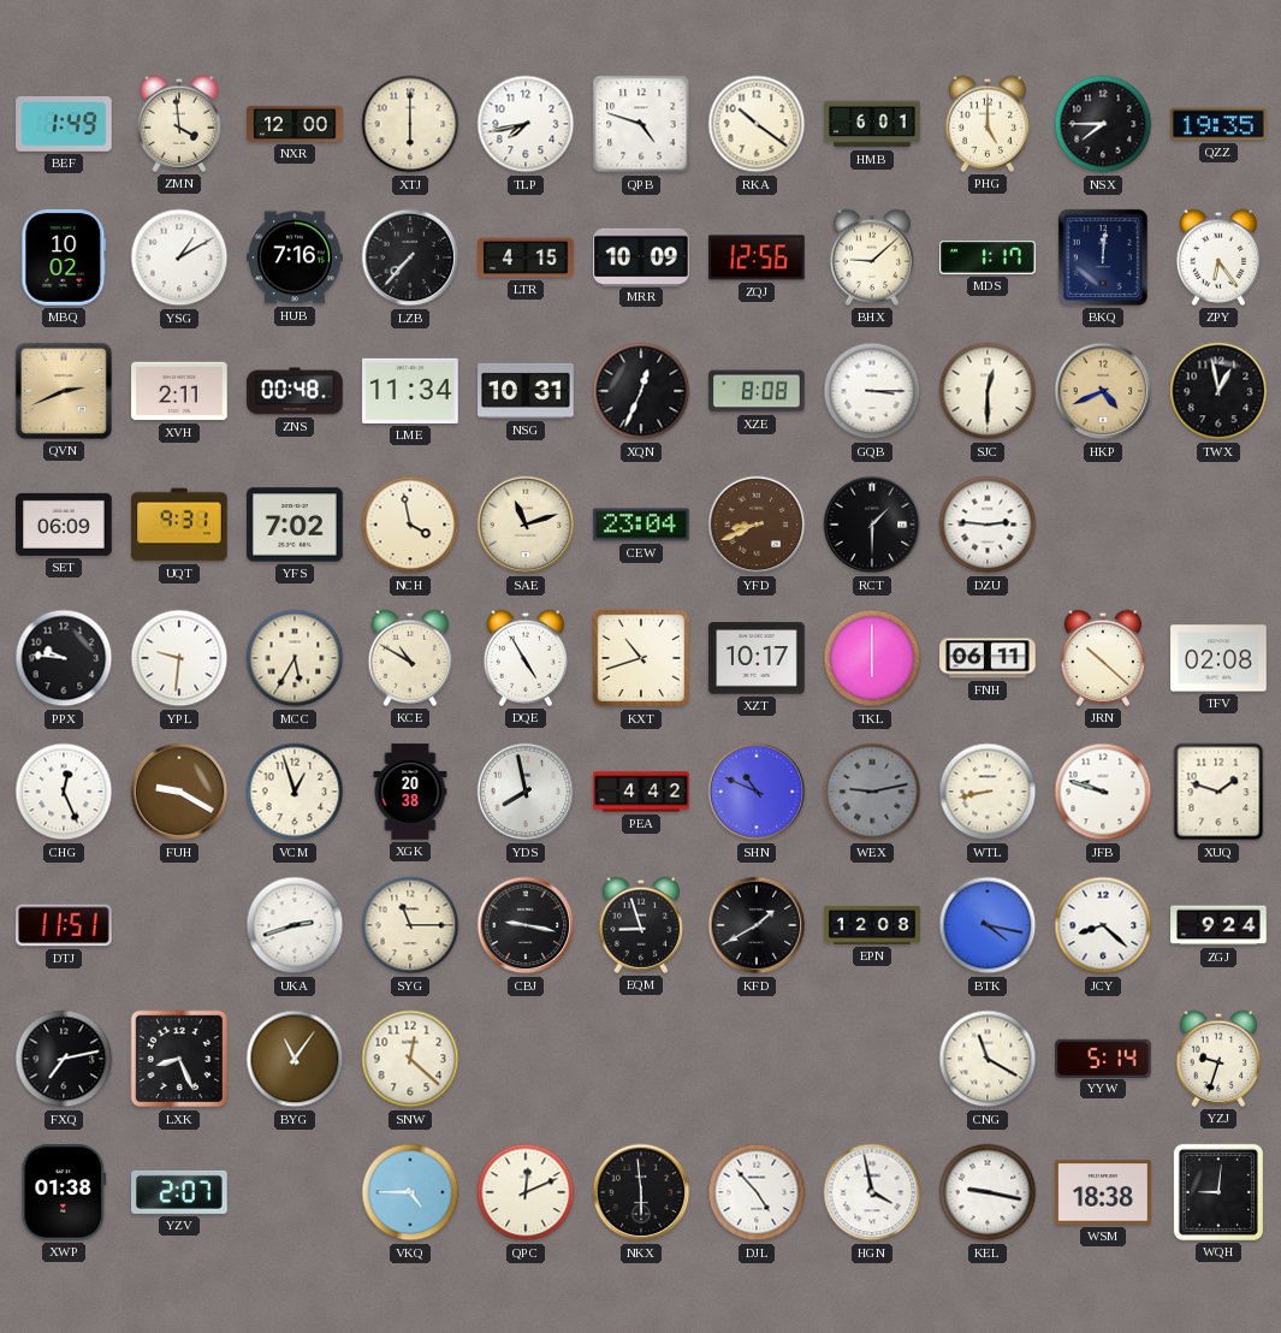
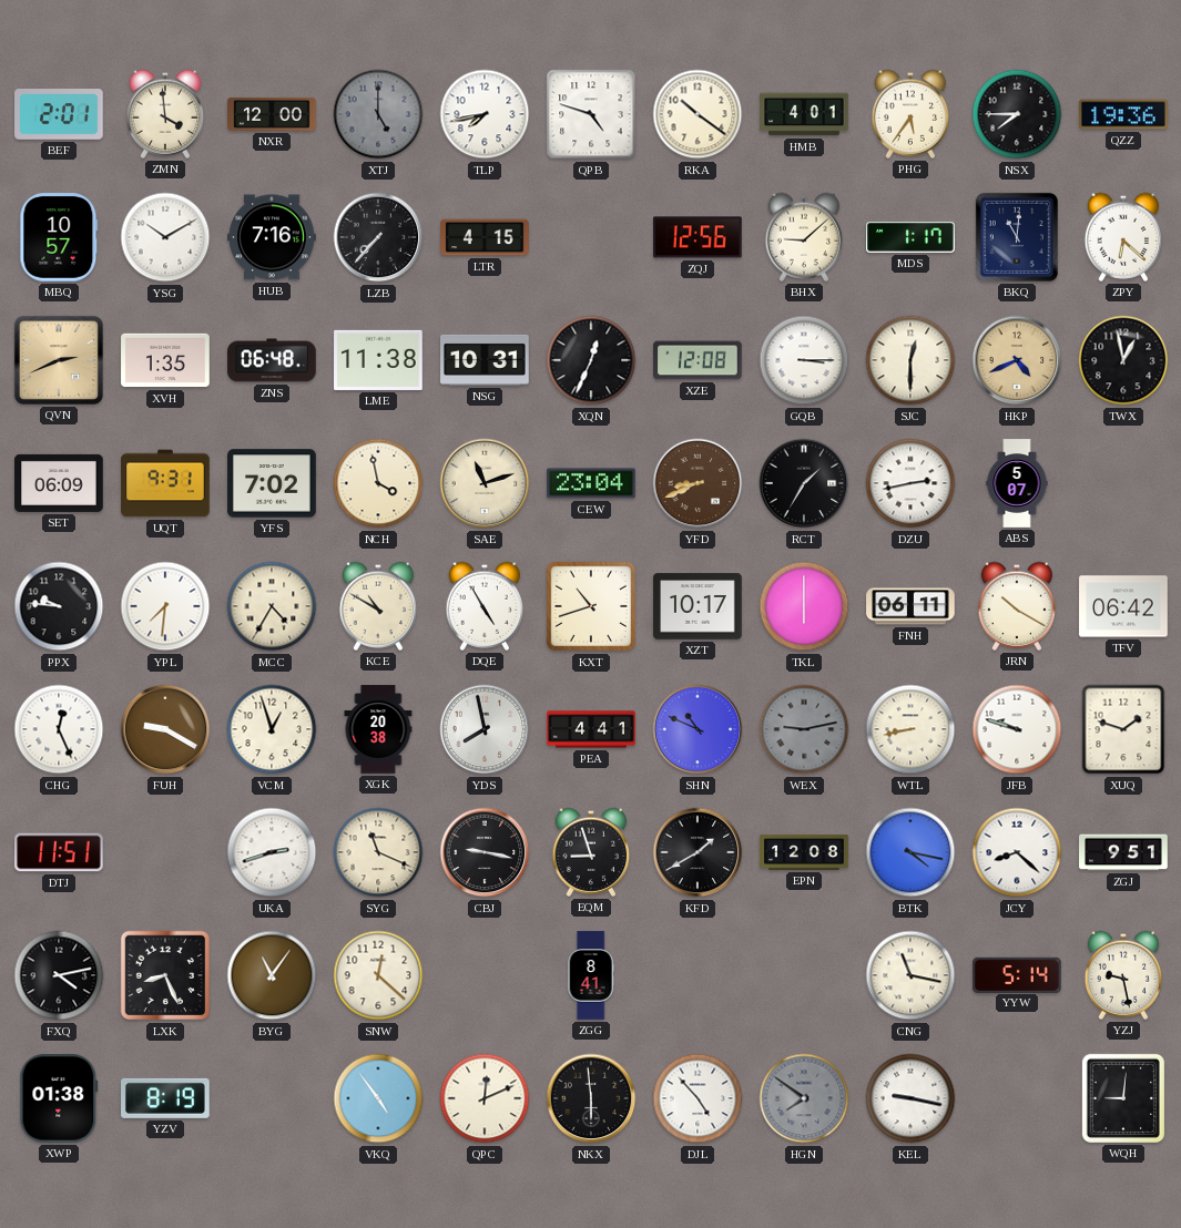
BEF: 1:49 -> 2:01
XTJ: 6:00 -> 5:00
XTJ dial: cream -> grey
HMB: 6:01 -> 4:01
PHG: 5:00 -> 5:36
QZZ: 19:35 -> 19:36
MBQ: 10:02 -> 10:57
YSG: 1:10 -> 10:10
MRR: 10:09 -> none
BKQ: 12:01 -> 11:01
ZPY: 6:24 -> 6:22
XVH: 2:11 -> 1:35
ZNS: 00:48 -> 06:48
LME: 11:34 -> 11:38
XZE: 8:08 -> 12:08
RCT: 1:30 -> 1:35
DZU: 2:46 -> 2:43
ABS: none -> 5:07
YPL: 9:31 -> 7:31
MCC: 5:35 -> 4:35
JRN: 10:22 -> 10:20
TFV: 02:08 -> 06:42
PEA: 4:42 -> 4:41
SYG: 11:15 -> 11:19
ZGJ: 9:24 -> 9:51
FXQ: 7:13 -> 4:13
ZGG: none -> 8:41
CNG: 11:20 -> 11:17
YZJ: 9:33 -> 9:28
YZV: 2:07 -> 8:19
VKQ: 4:45 -> 4:54
HGN: 3:58 -> 7:51
HGN dial: white -> grey
WSM: 18:38 -> none
